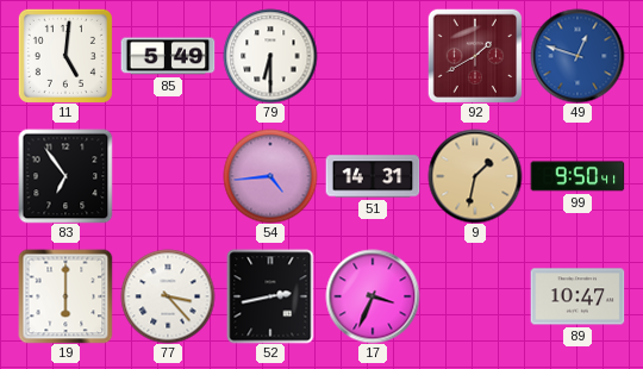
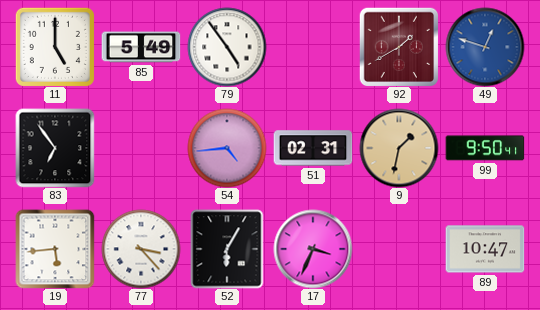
11: 5:01 -> 5:00
79: 6:30 -> 4:54
51: 14:31 -> 02:31
19: 6:00 -> 5:44
52: 2:43 -> 6:05
